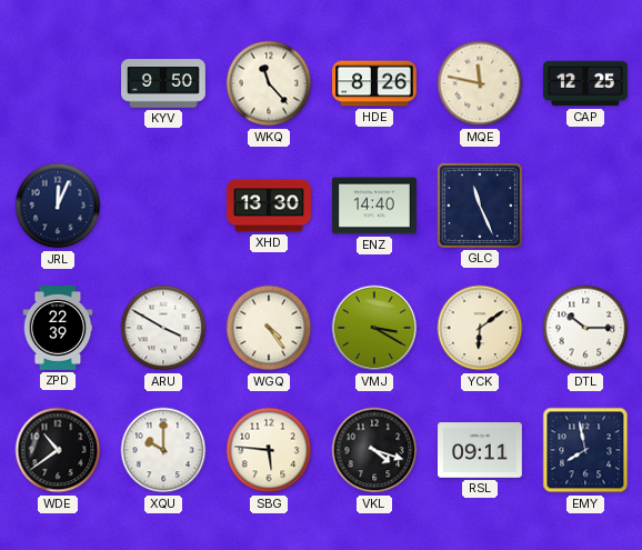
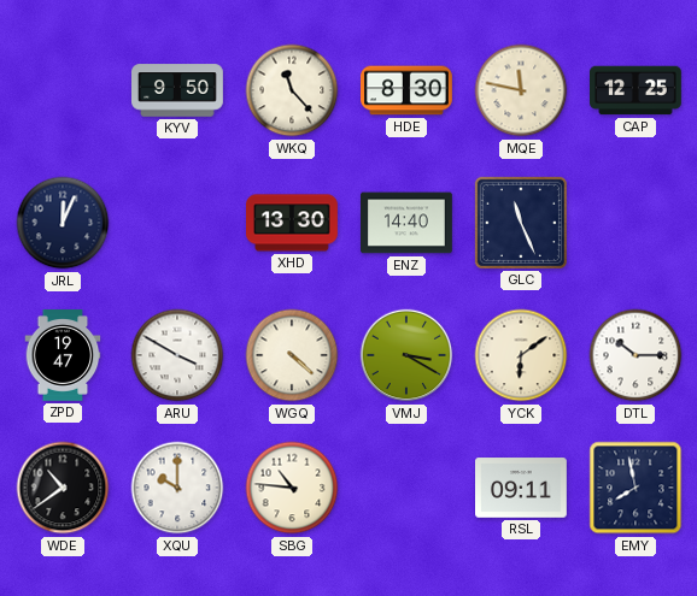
HDE: 8:26 -> 8:30
ZPD: 22:39 -> 19:47
WGQ: 4:24 -> 4:22
SBG: 5:46 -> 10:46
VKL: 4:18 -> none
